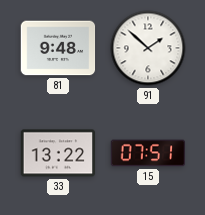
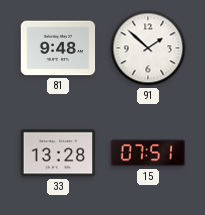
33: 13:22 -> 13:28
